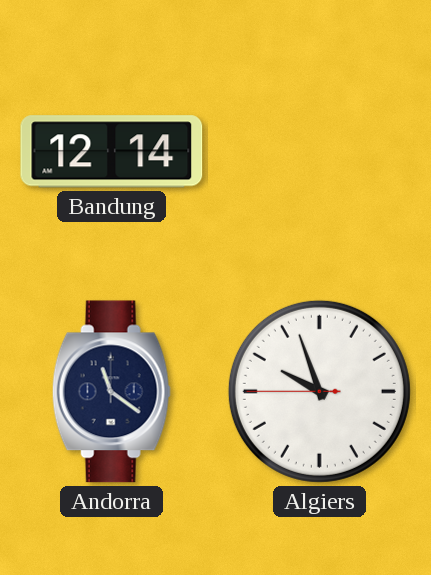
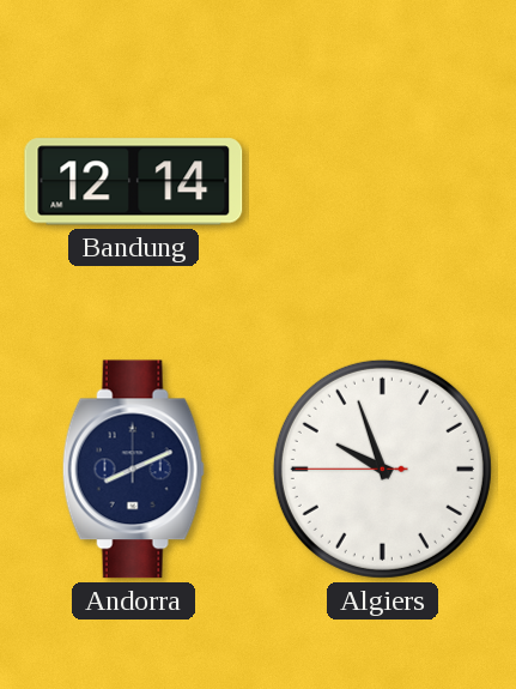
Andorra: 11:21 -> 8:11
